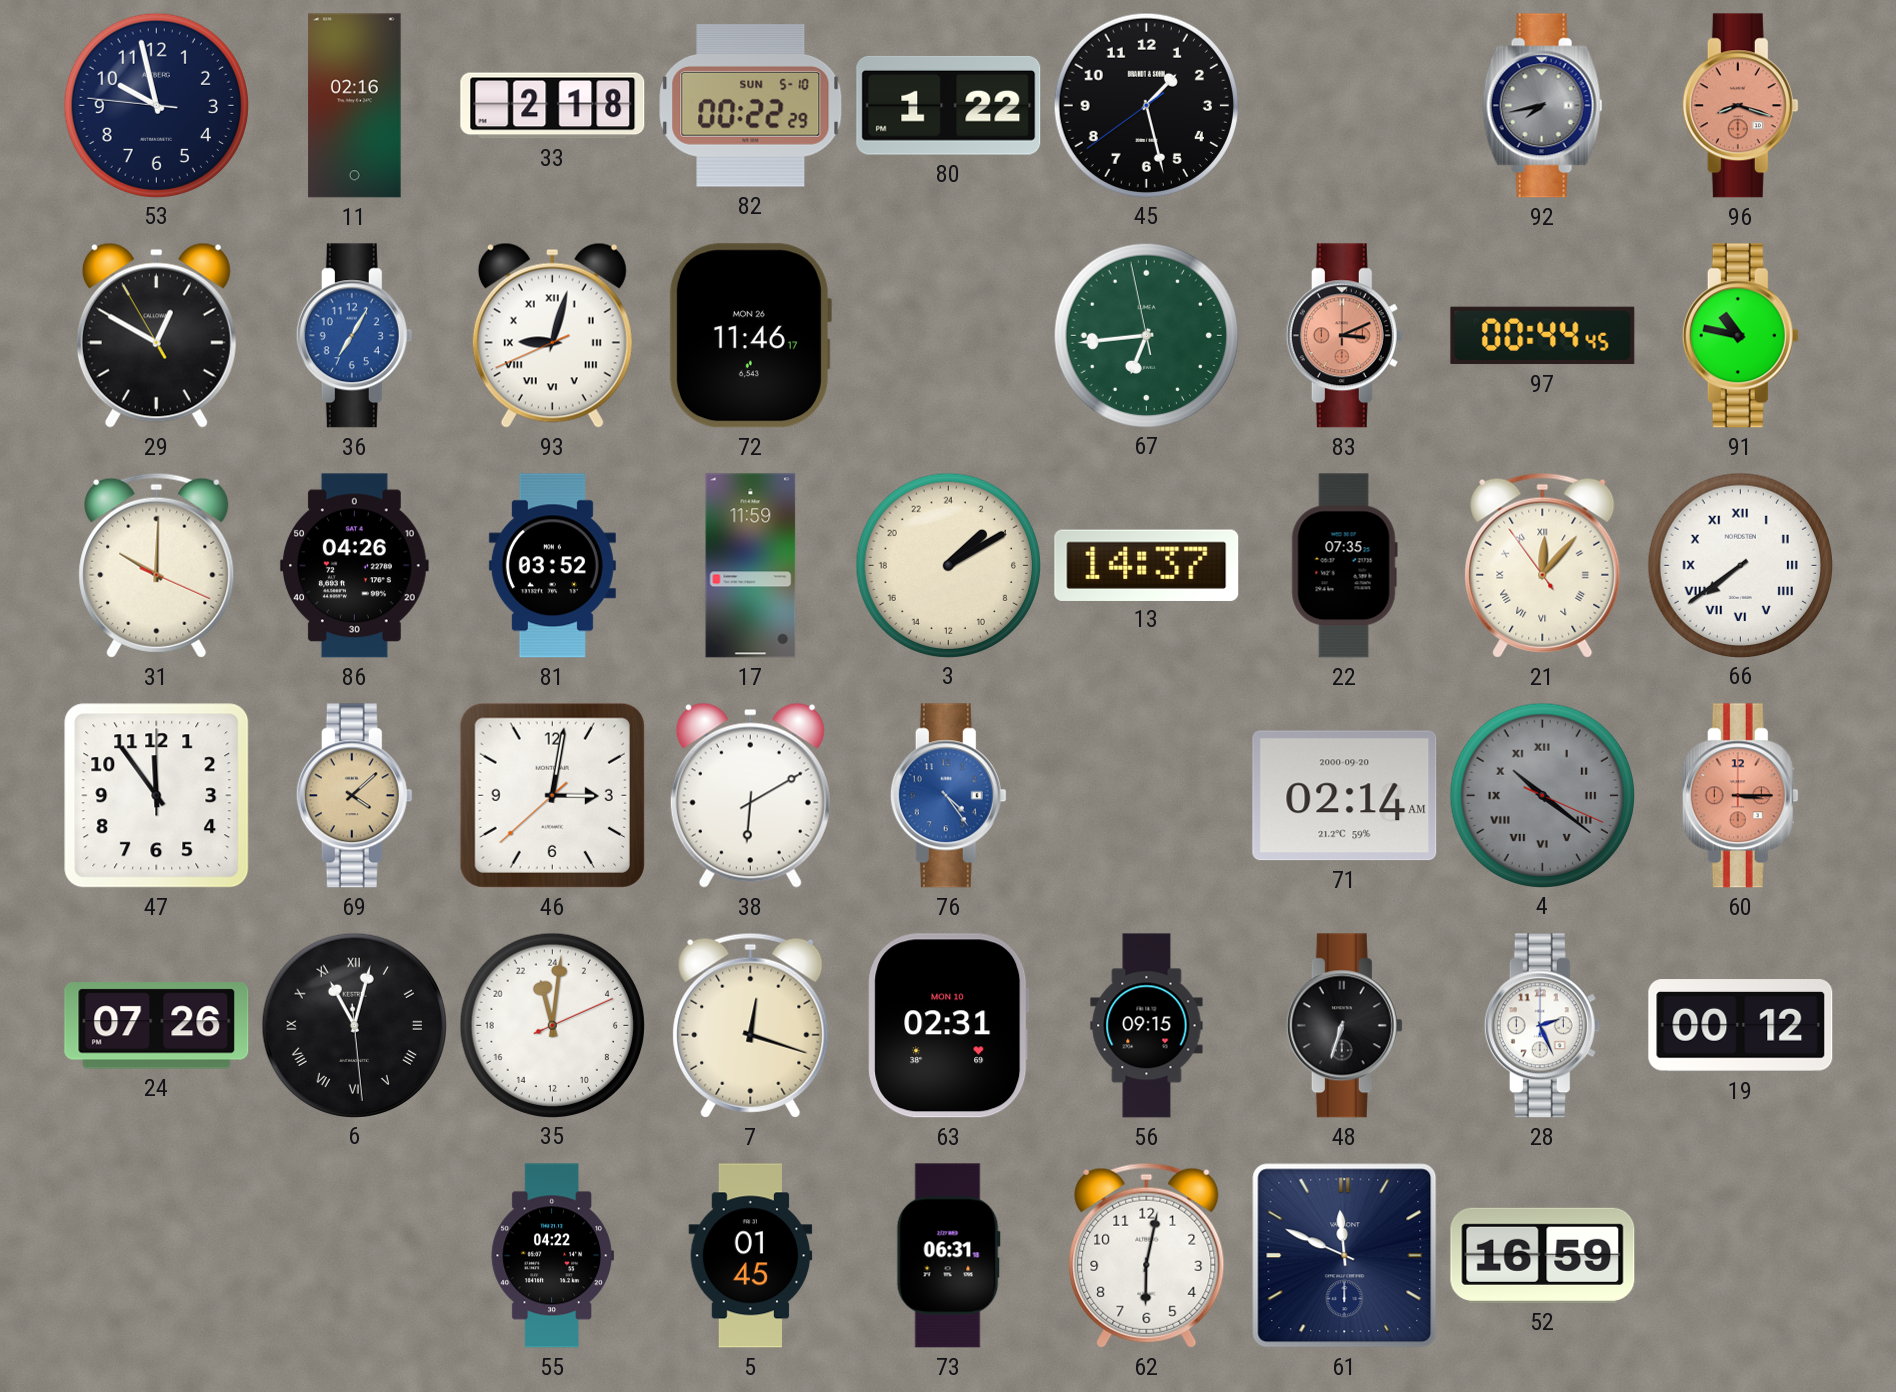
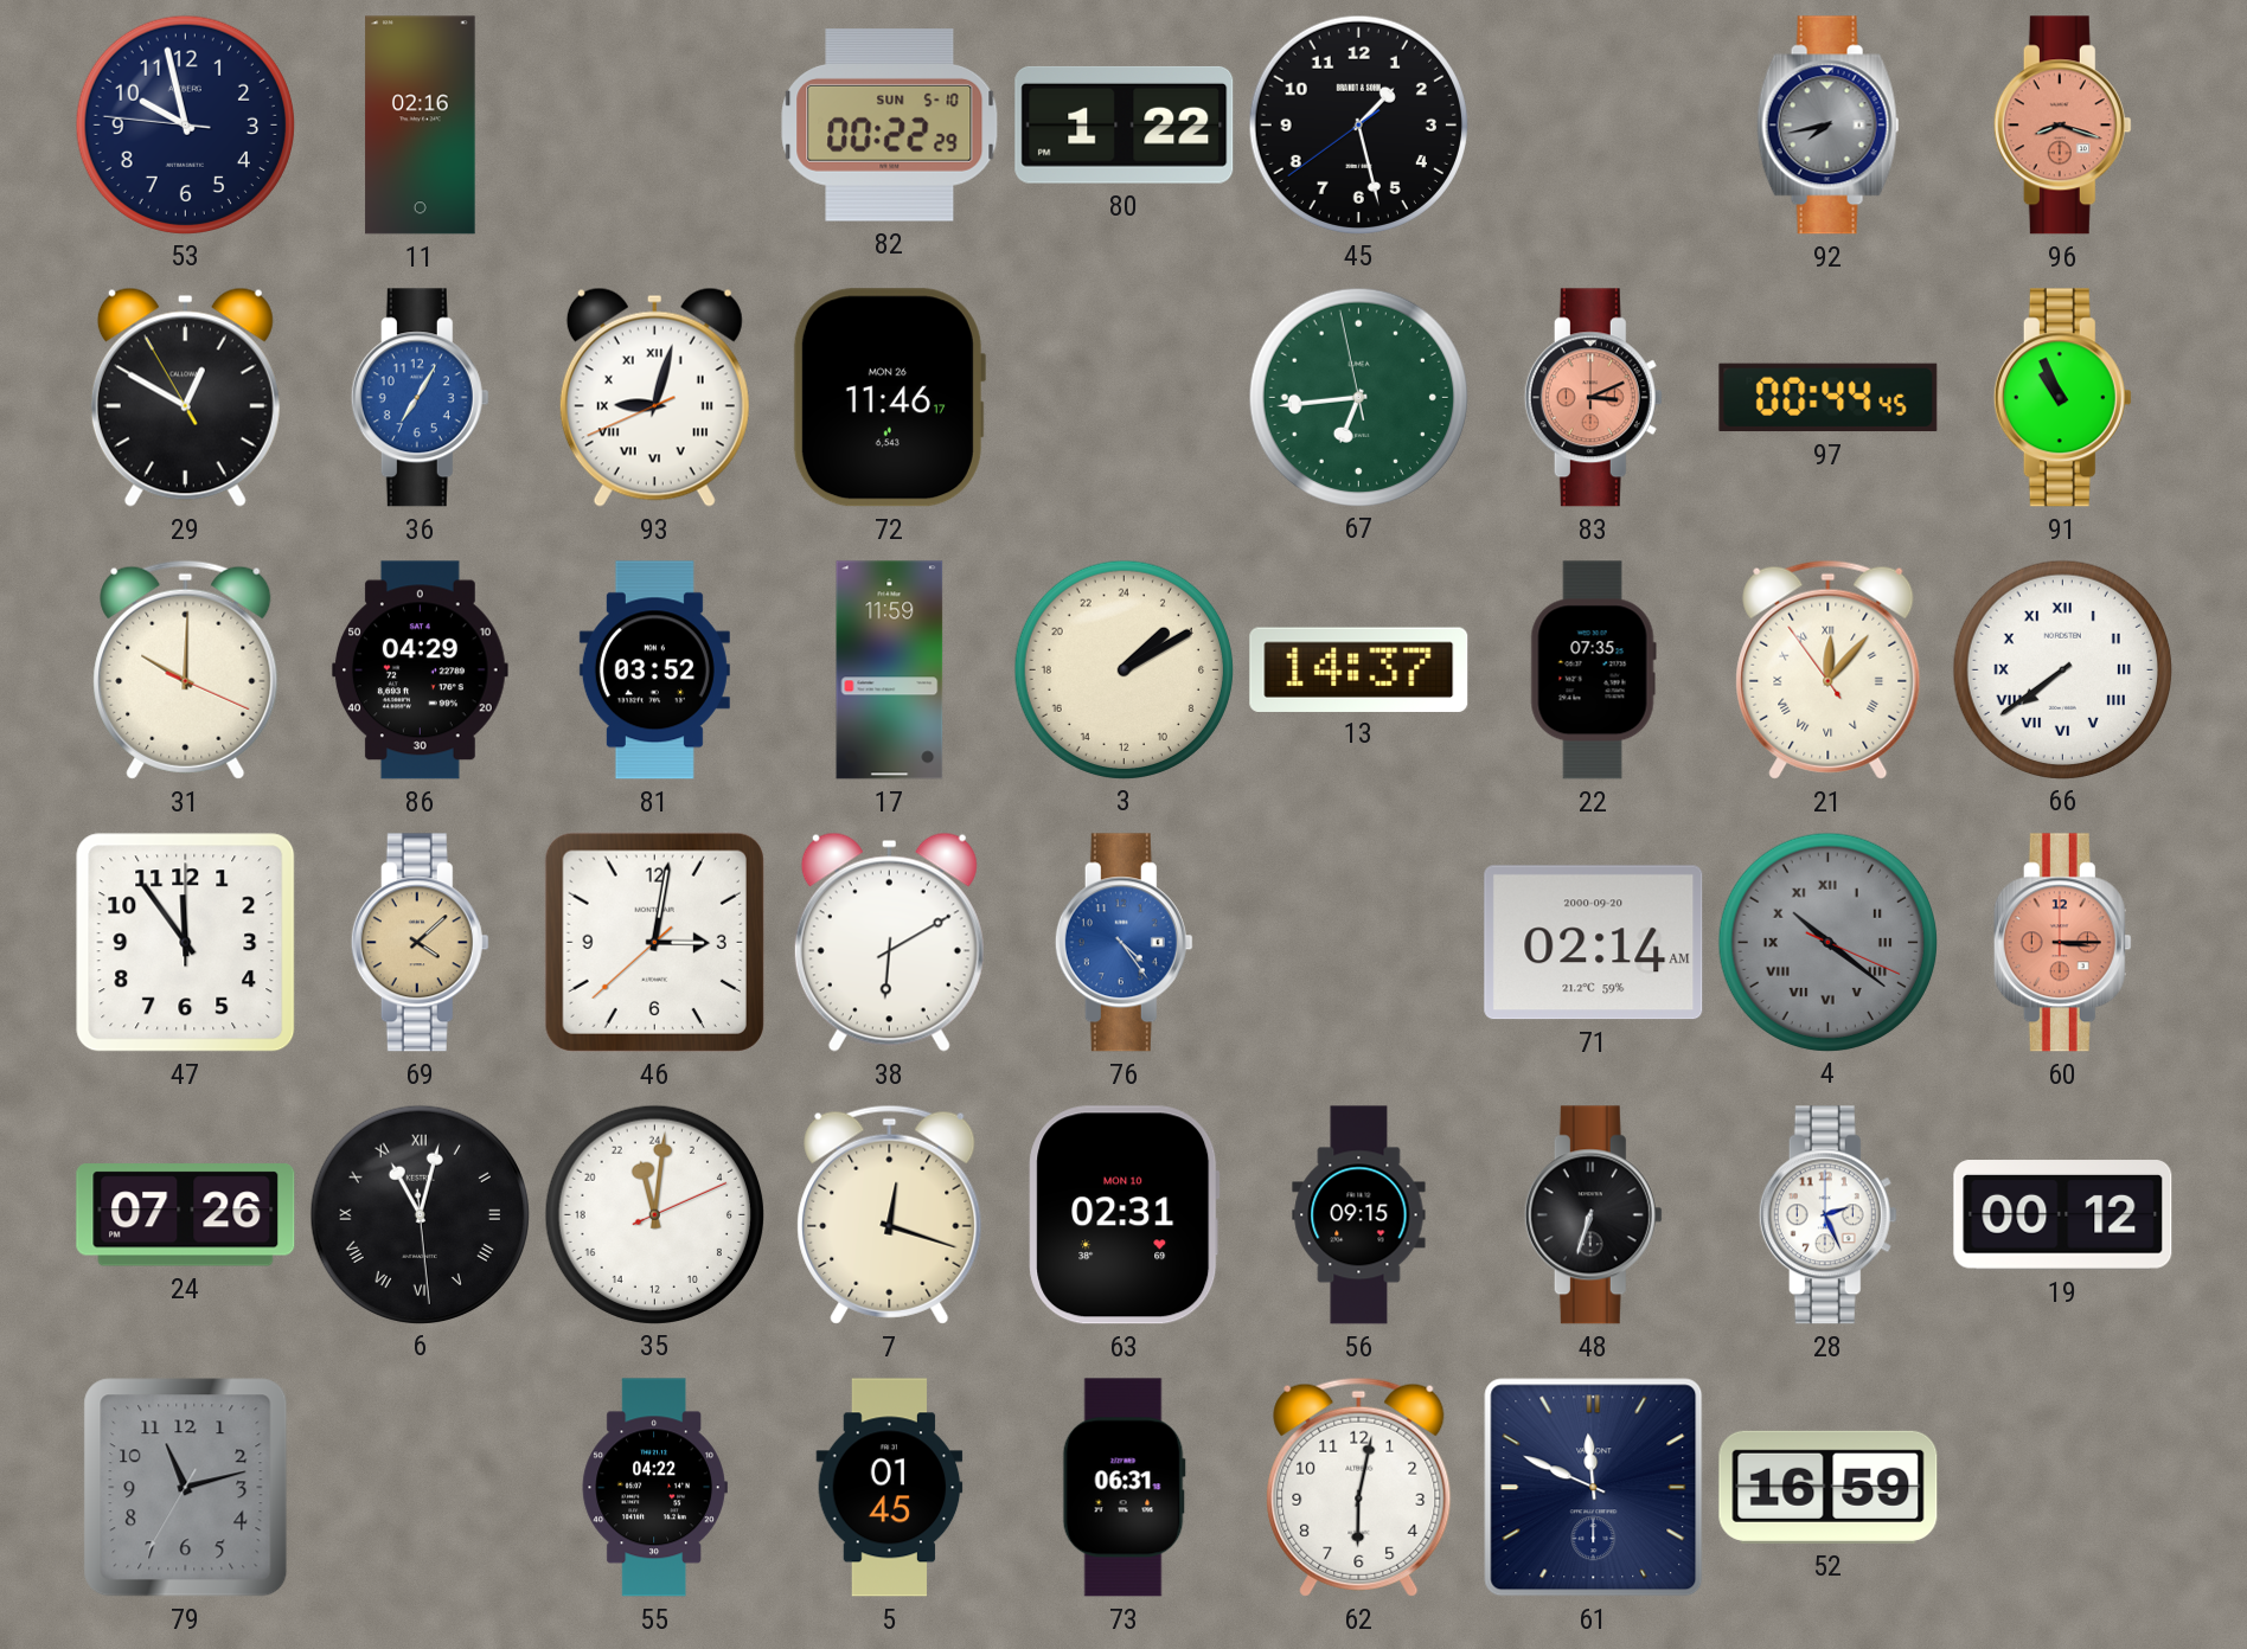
33: 2:18 -> none
91: 10:47 -> 10:56
86: 04:26 -> 04:29
79: none -> 11:12
